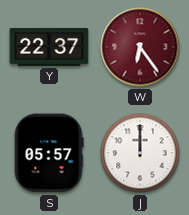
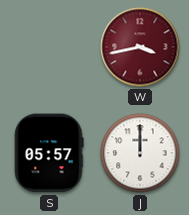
Y: 22:37 -> none
W: 6:24 -> 3:43
